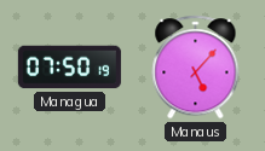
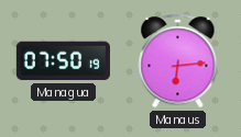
Manaus: 5:07 -> 6:14
